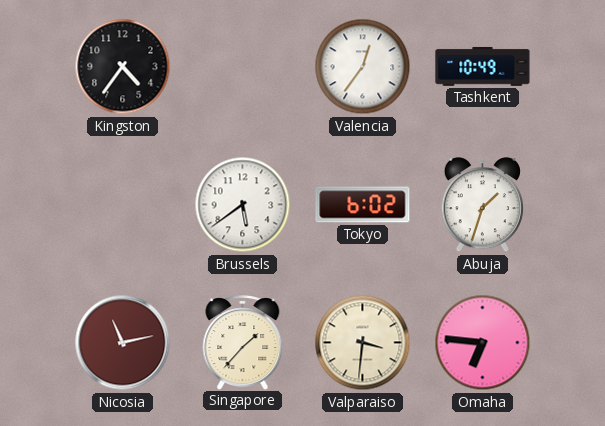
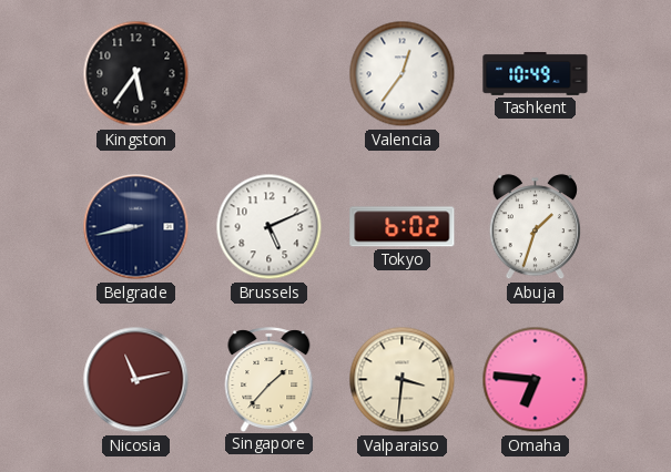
Kingston: 4:36 -> 5:36
Belgrade: none -> 8:43
Brussels: 5:39 -> 5:11
